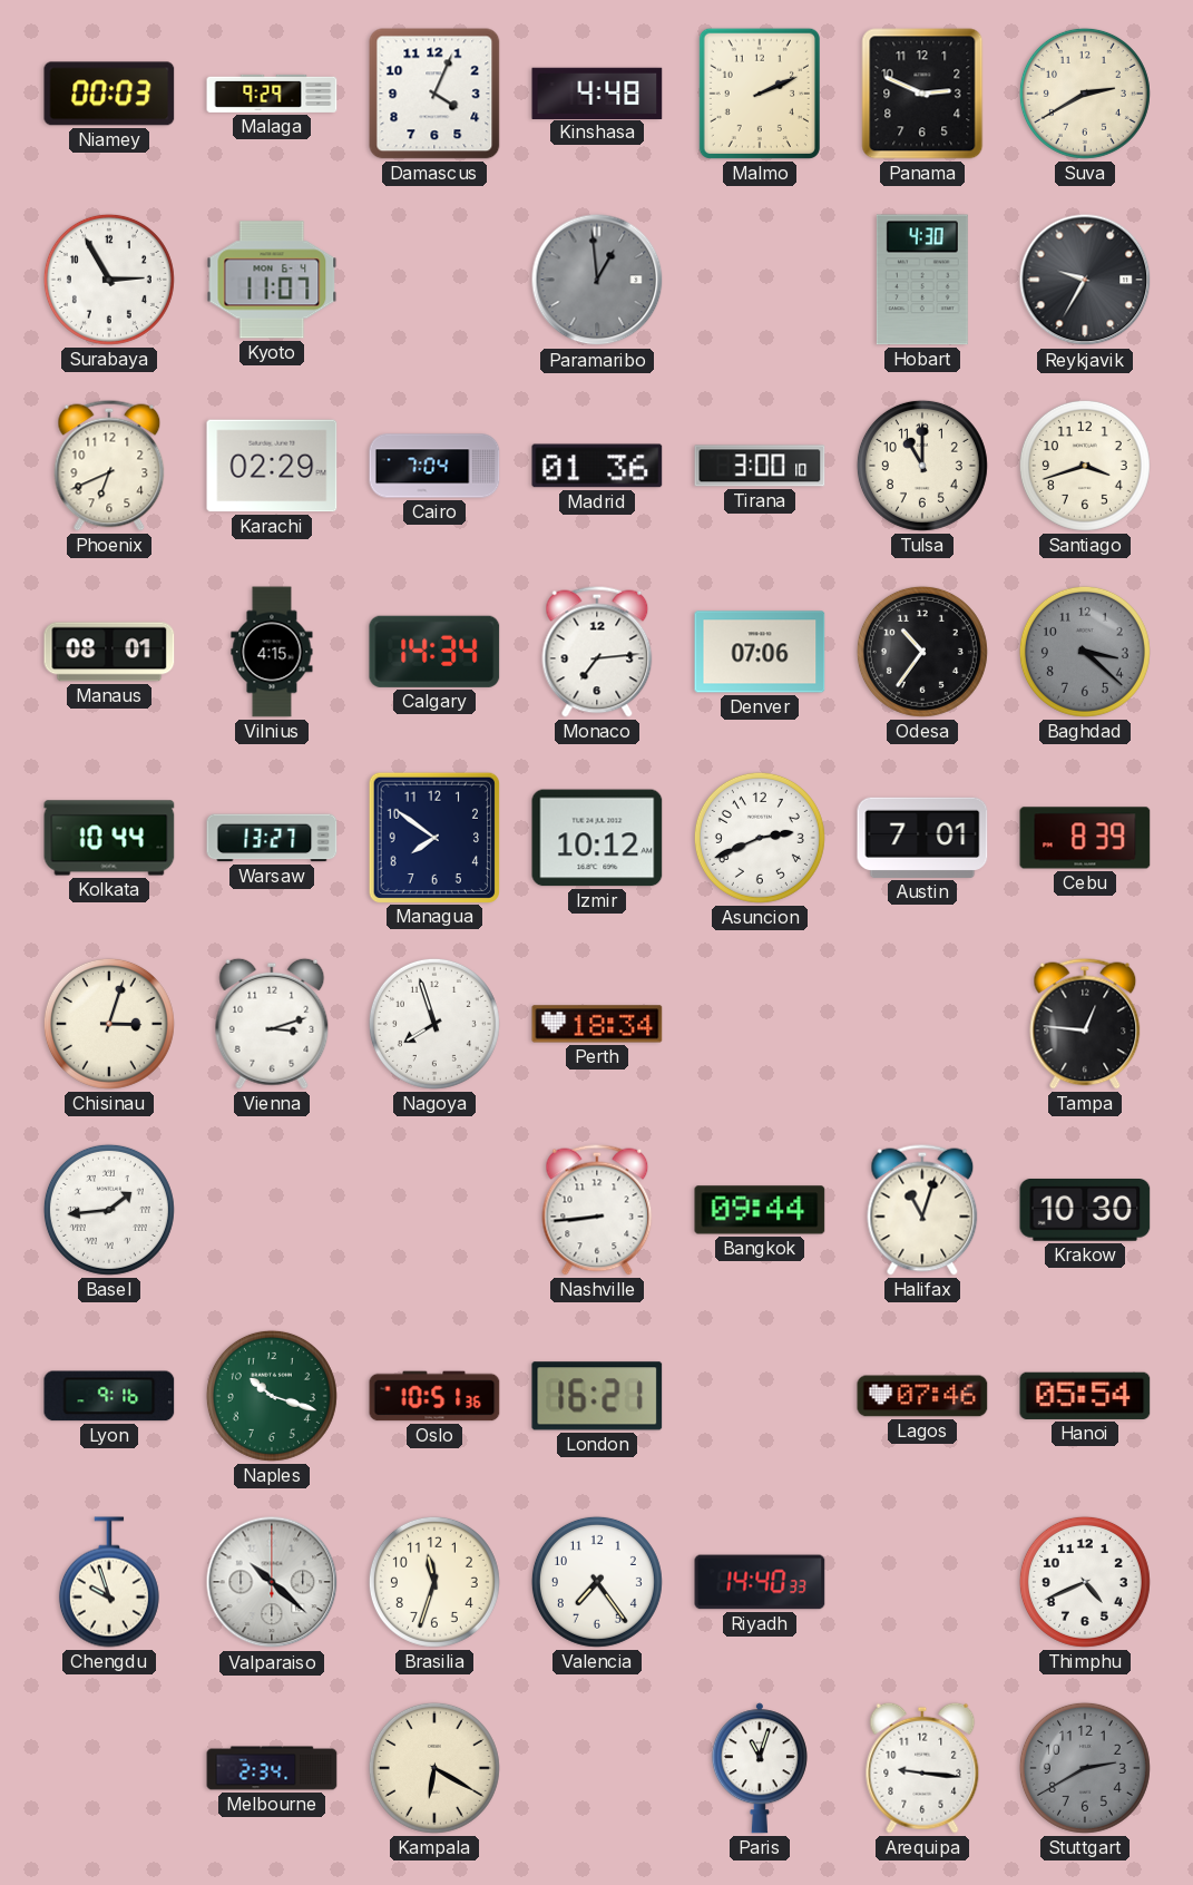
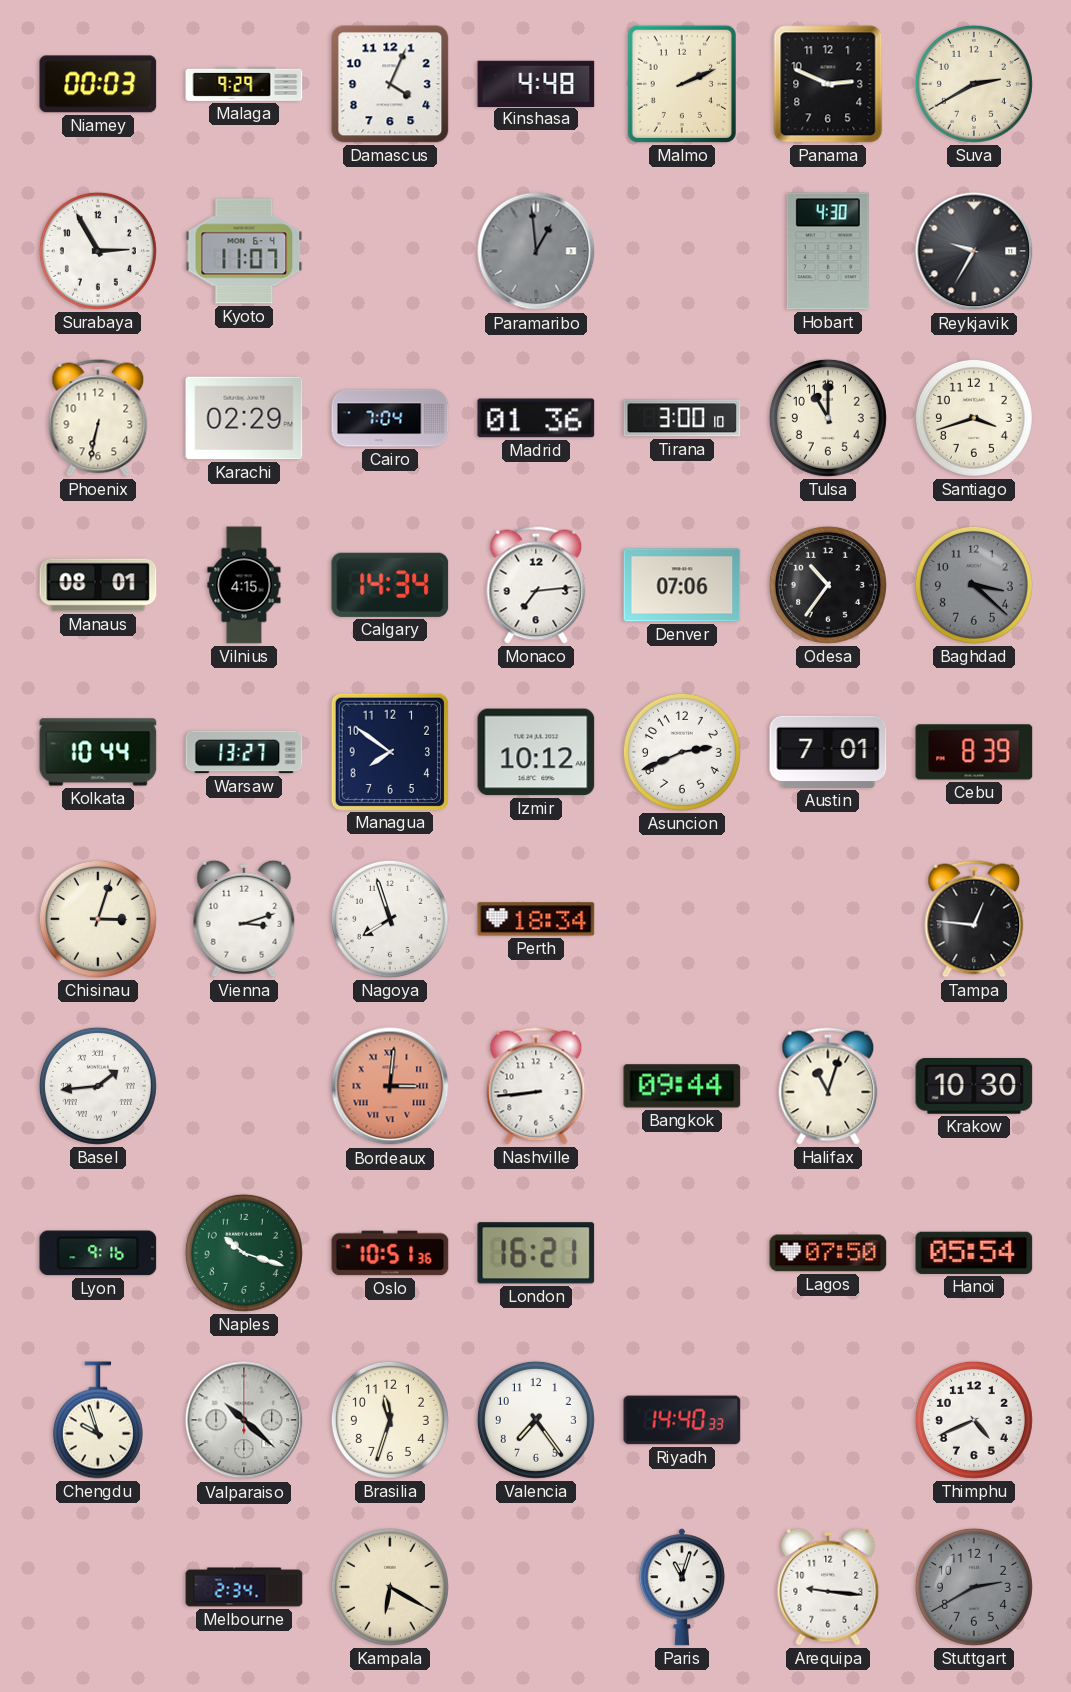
Phoenix: 6:41 -> 6:32
Bordeaux: none -> 3:01
Lagos: 07:46 -> 07:50
